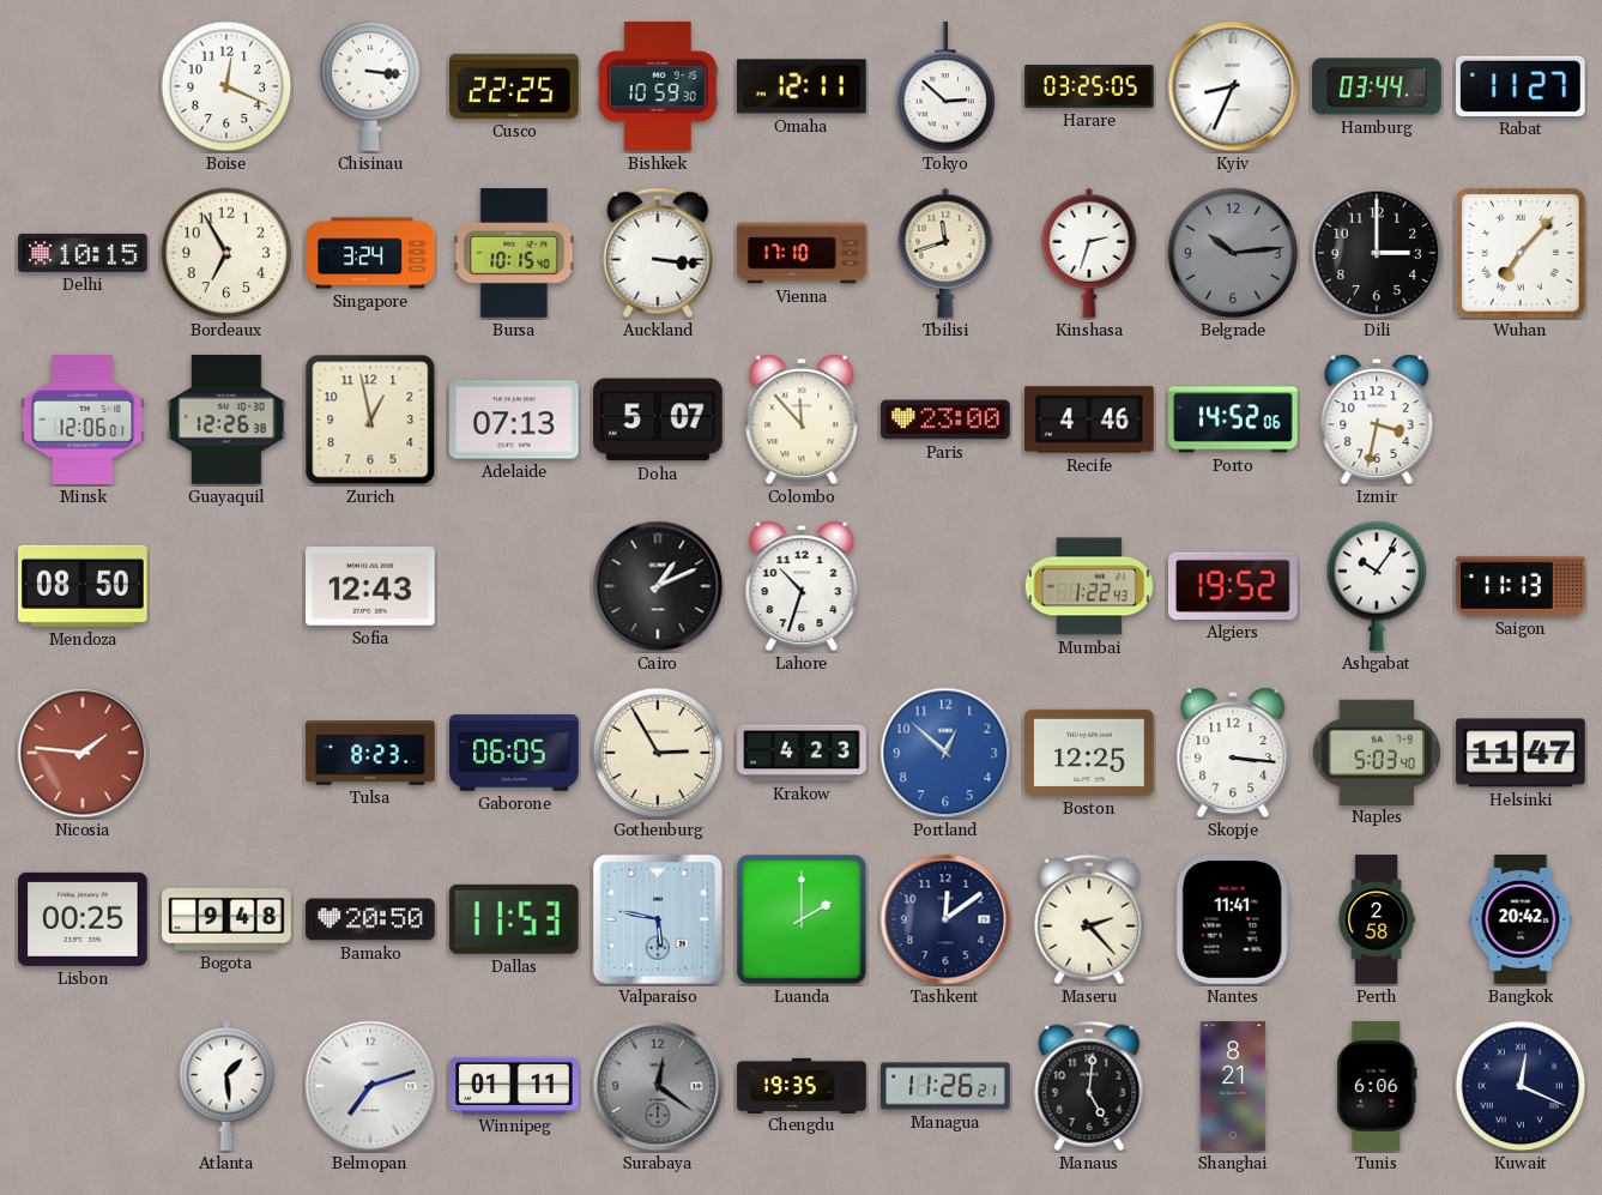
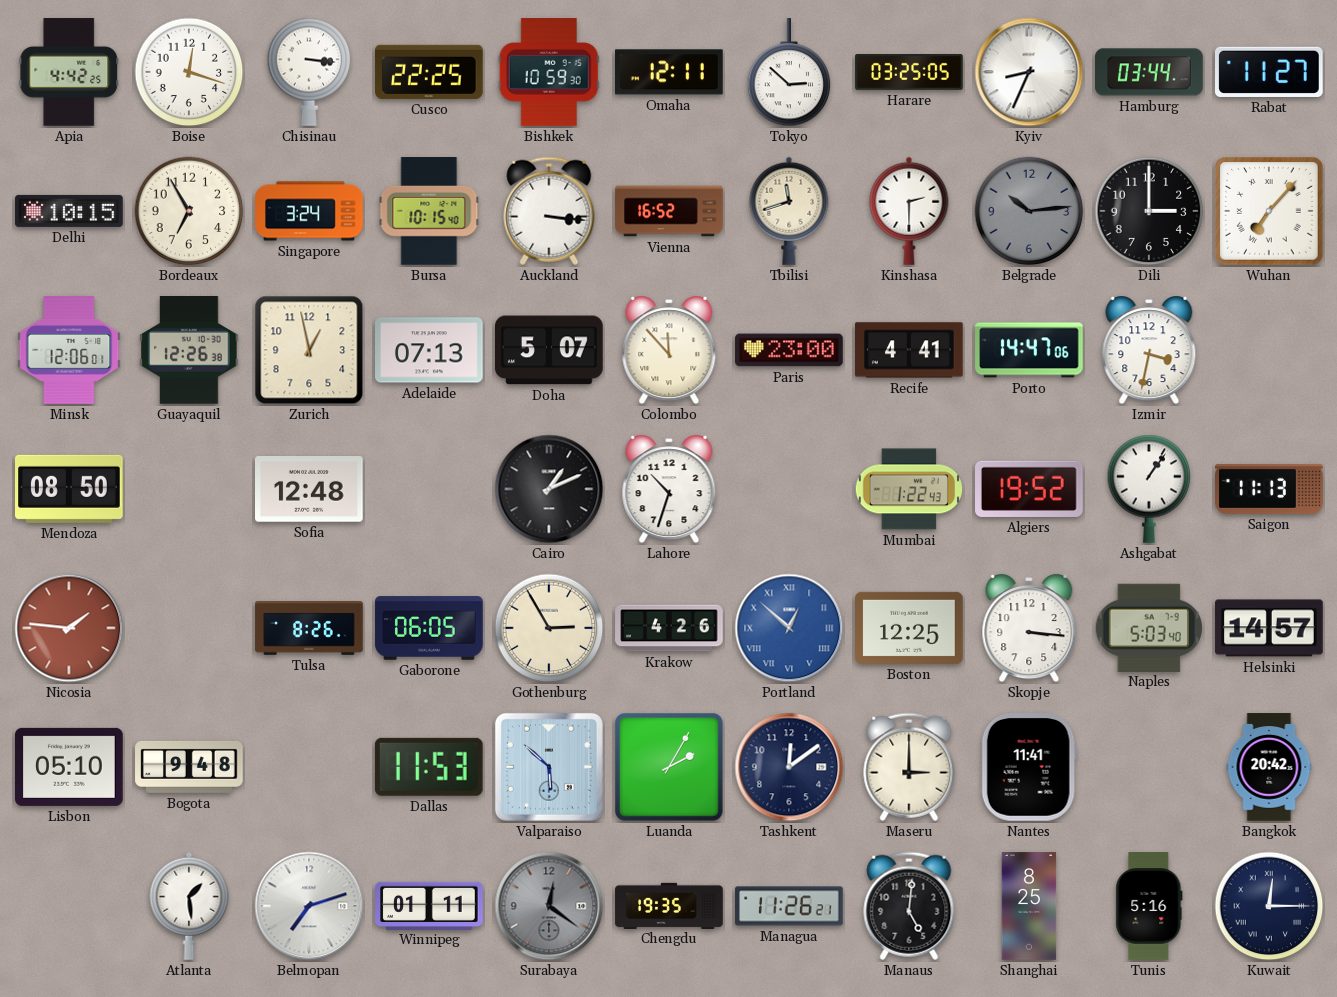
Apia: none -> 4:42
Boise: 12:19 -> 12:18
Vienna: 17:10 -> 16:52
Kinshasa: 2:33 -> 2:30
Recife: 4:46 -> 4:41
Porto: 14:52 -> 14:47
Sofia: 12:43 -> 12:48
Ashgabat: 10:06 -> 1:06
Tulsa: 8:23 -> 8:26
Krakow: 4:23 -> 4:26
Portland numerals: Arabic -> Roman
Helsinki: 11:47 -> 14:57
Lisbon: 00:25 -> 05:10
Bamako: 20:50 -> none
Valparaiso: 5:47 -> 5:52
Luanda: 2:00 -> 2:05
Maseru: 2:23 -> 3:00
Perth: 2:58 -> none
Shanghai: 8:21 -> 8:25
Tunis: 6:06 -> 5:16
Kuwait: 12:19 -> 12:15
